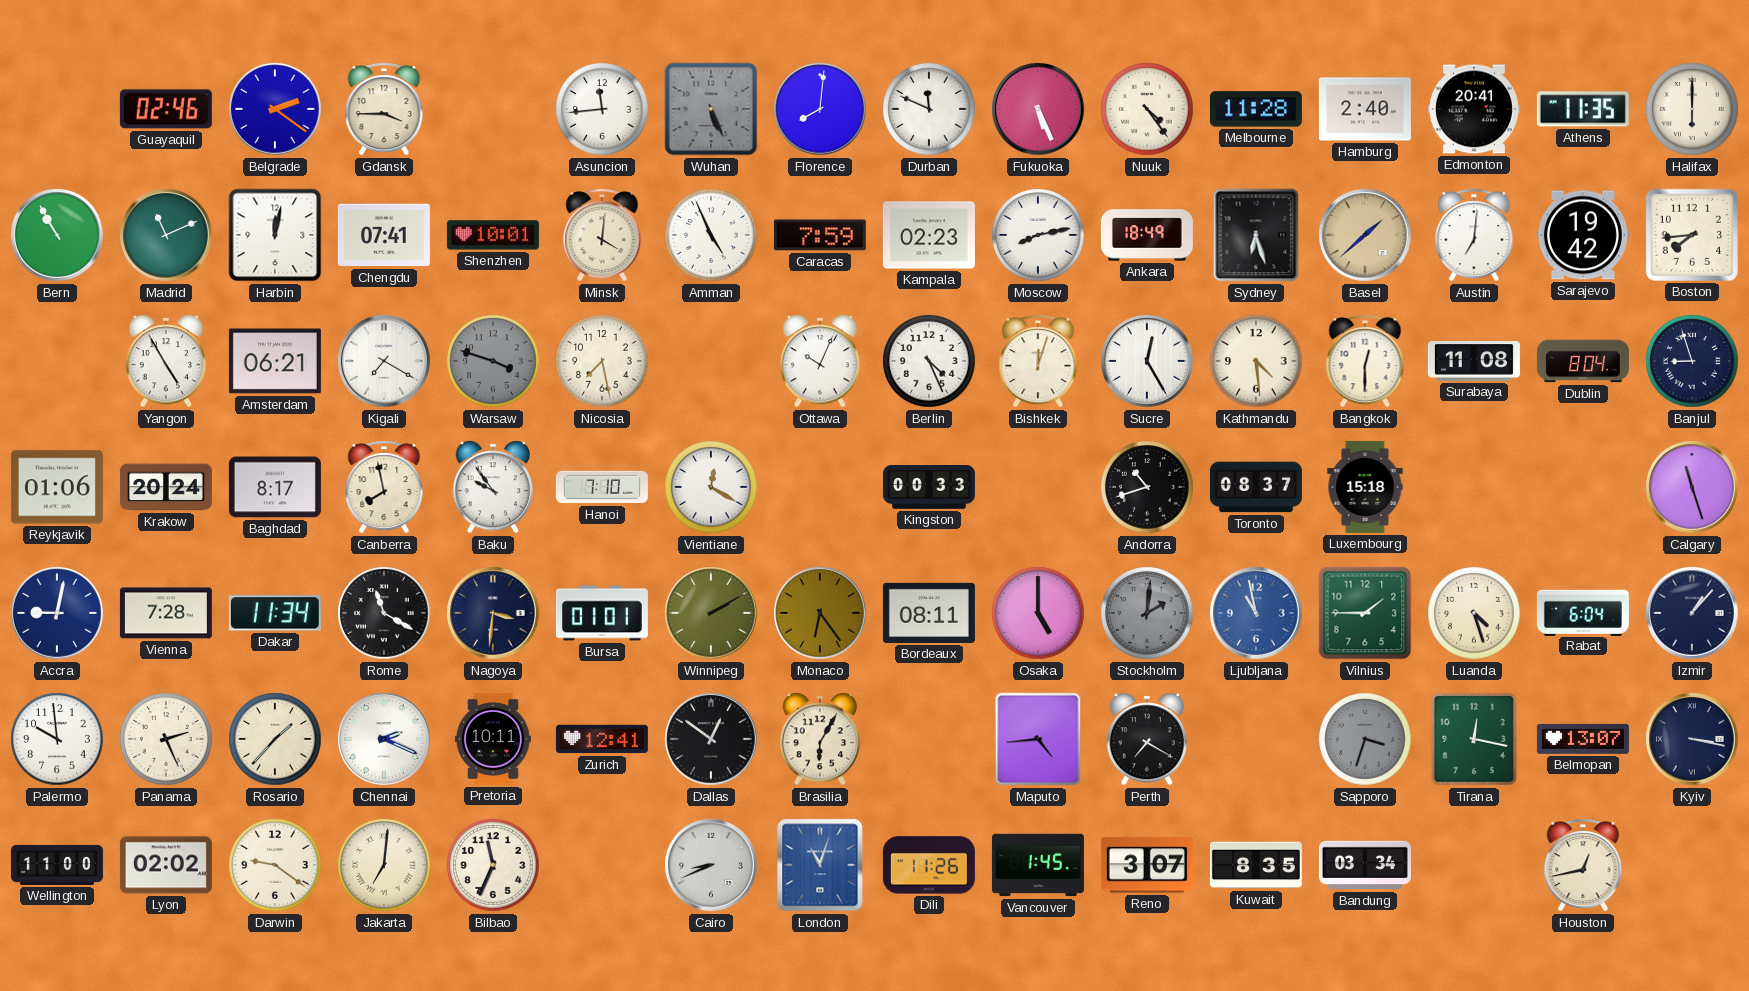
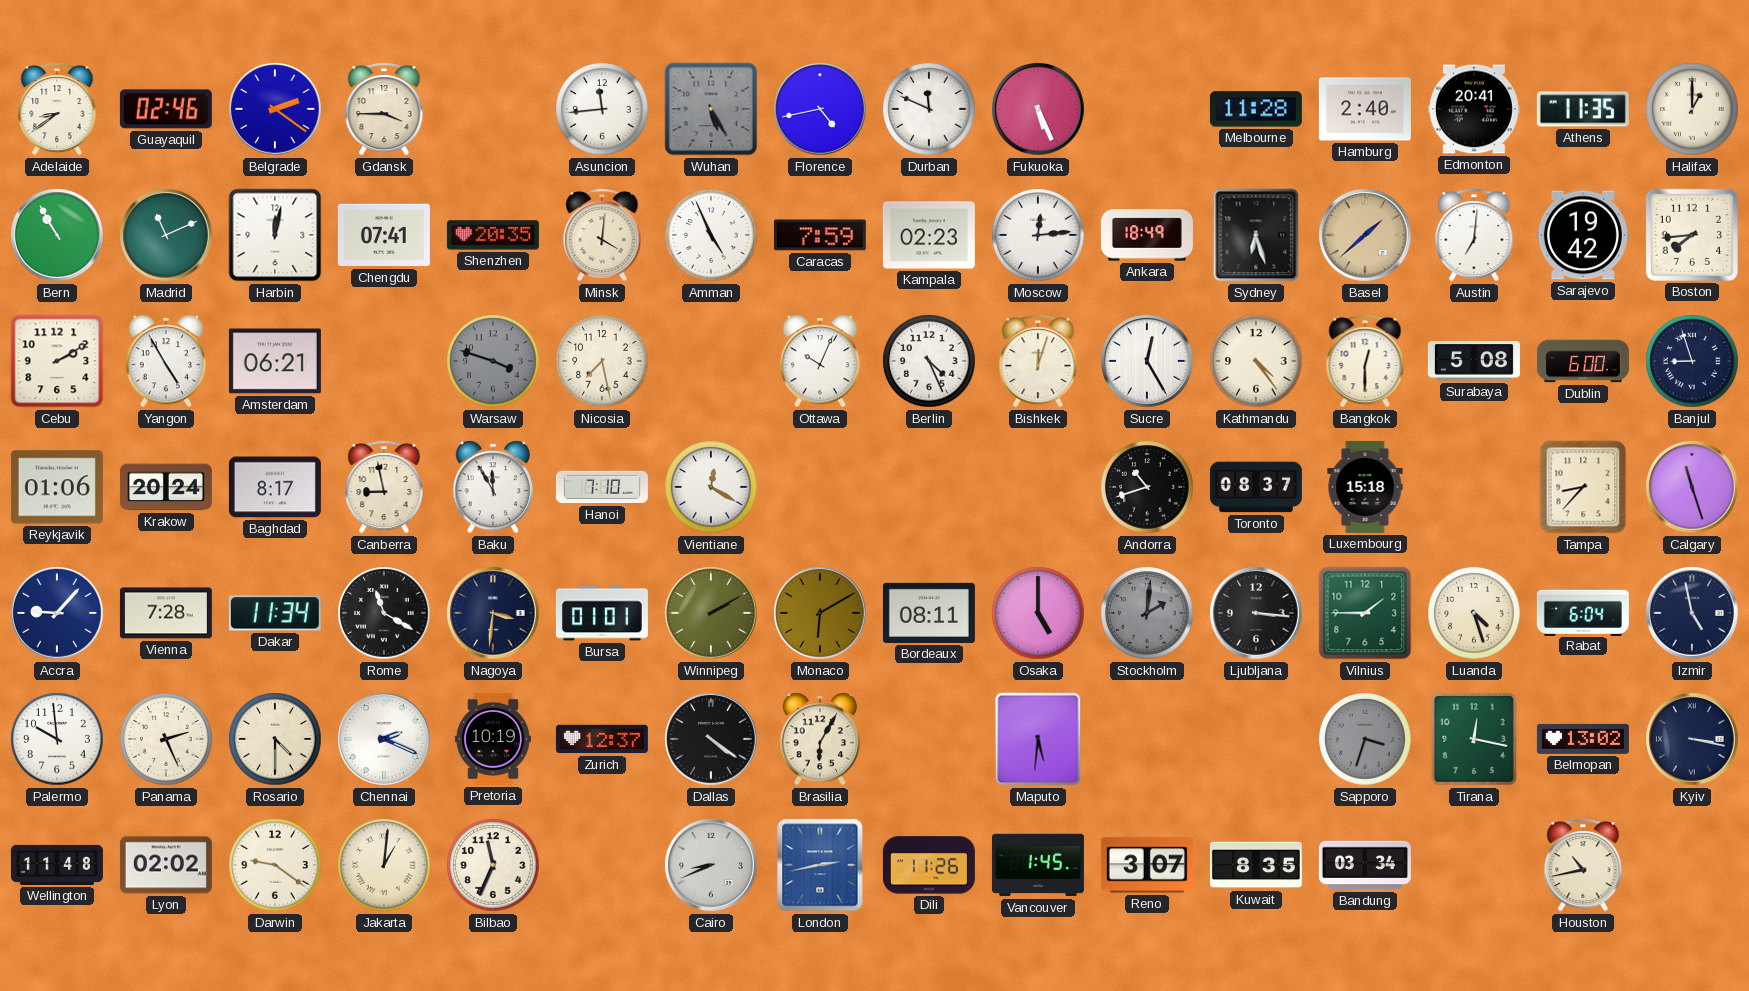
Adelaide: none -> 8:39
Wuhan: 5:26 -> 5:25
Florence: 8:01 -> 4:43
Nuuk: 4:24 -> none
Halifax: 6:00 -> 1:00
Shenzhen: 10:01 -> 20:35
Moscow: 8:13 -> 12:14
Cebu: none -> 2:10
Kigali: 7:20 -> none
Kathmandu: 4:29 -> 4:24
Surabaya: 11:08 -> 5:08
Dublin: 8:04 -> 6:00
Canberra: 7:58 -> 8:58
Baku: 9:54 -> 11:55
Kingston: 00:33 -> none
Tampa: none -> 8:37
Accra: 9:02 -> 9:07
Monaco: 6:24 -> 6:10
Ljubljana: 10:58 -> 3:16
Ljubljana dial: blue -> black
Izmir: 1:07 -> 4:58
Rosario: 1:37 -> 4:30
Pretoria: 10:11 -> 10:19
Zurich: 12:41 -> 12:37
Dallas: 12:51 -> 4:21
Maputo: 4:44 -> 5:31
Perth: 7:20 -> none
Belmopan: 13:07 -> 13:02
Wellington: 11:00 -> 11:48
Jakarta: 7:01 -> 1:01
London: 11:03 -> 2:43
Houston: 12:43 -> 10:43
